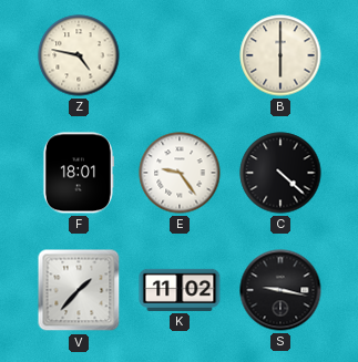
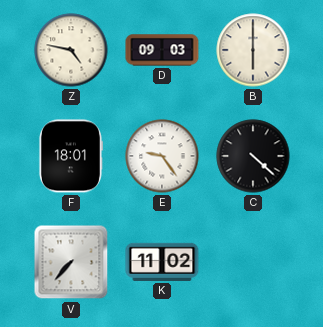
D: none -> 09:03
V: 1:37 -> 7:37
S: 9:17 -> none
